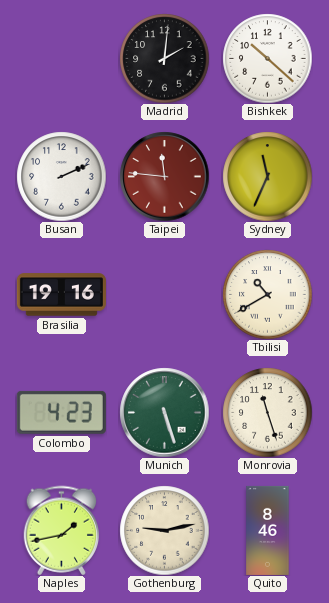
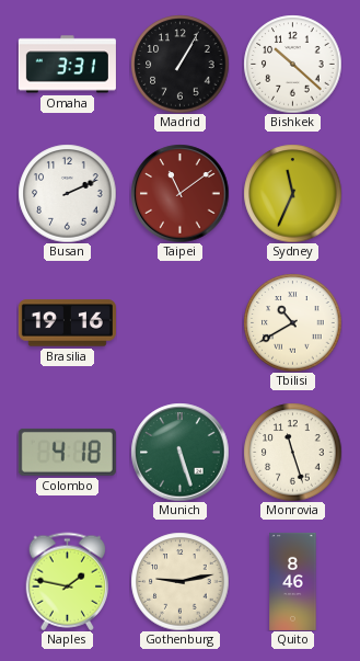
Omaha: none -> 3:31
Madrid: 2:01 -> 1:05
Taipei: 11:46 -> 11:09
Colombo: 4:23 -> 4:18
Naples: 1:43 -> 1:47
